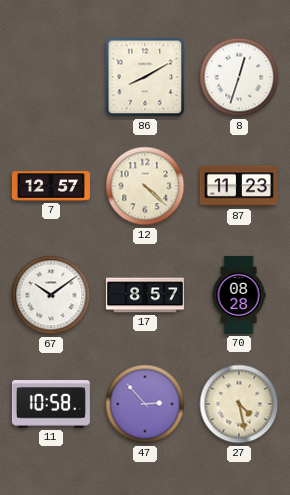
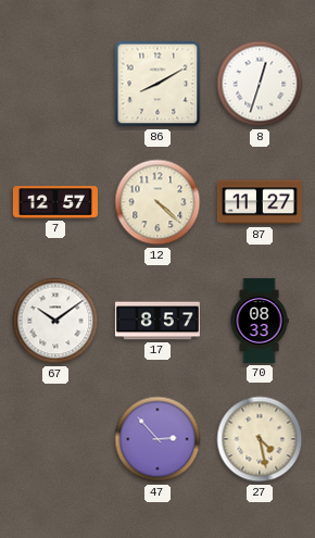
87: 11:23 -> 11:27
70: 08:28 -> 08:33
11: 10:58 -> none
